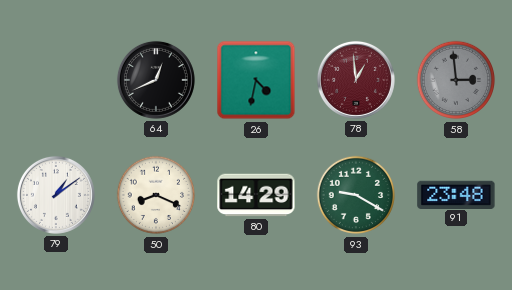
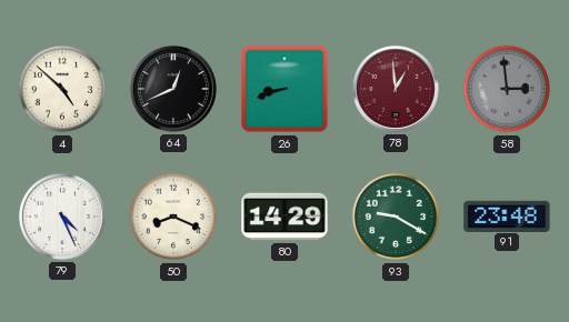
4: none -> 4:52
26: 4:32 -> 8:42
79: 1:09 -> 4:26
